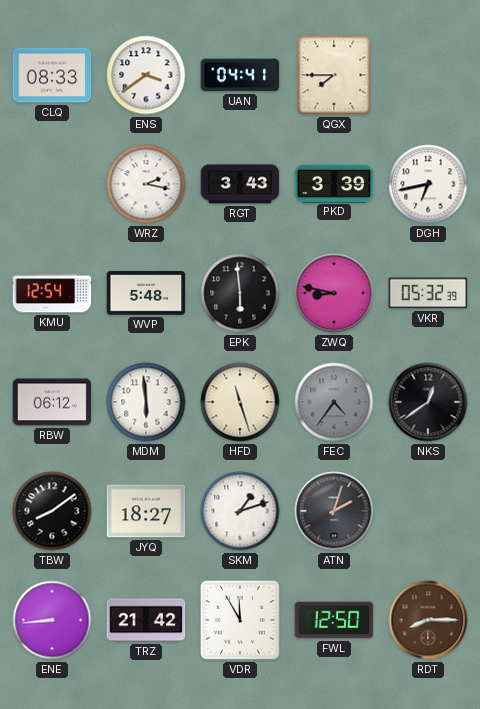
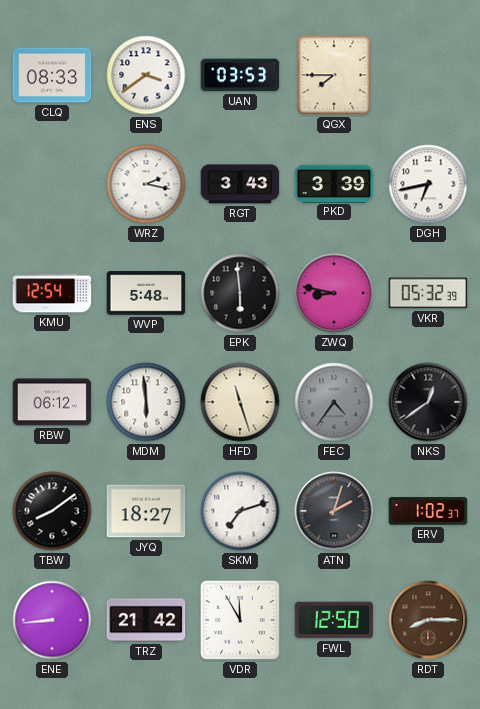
UAN: 04:41 -> 03:53
SKM: 1:12 -> 7:12
ERV: none -> 1:02
